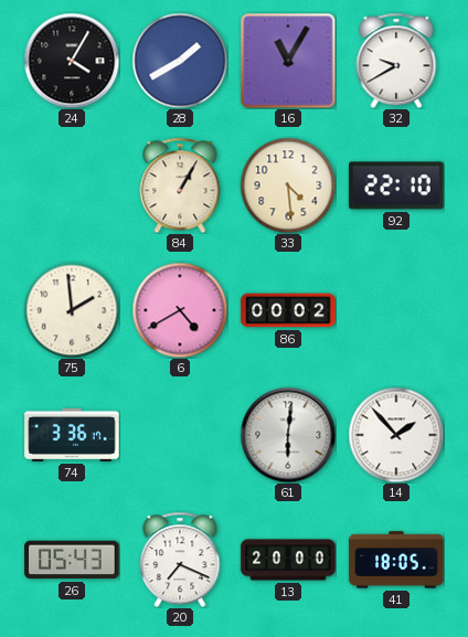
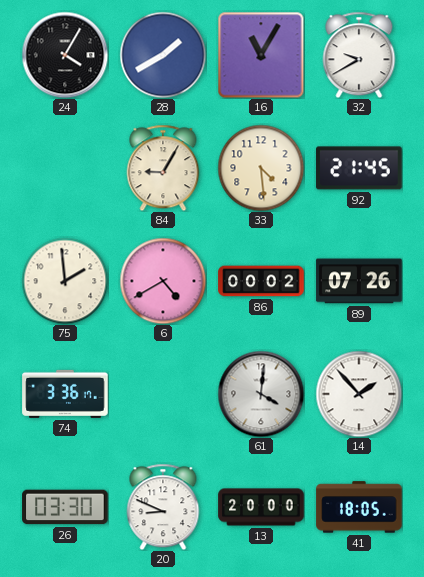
84: 1:05 -> 9:05
92: 22:10 -> 21:45
89: none -> 07:26
61: 6:01 -> 4:01
26: 05:43 -> 03:30
20: 7:19 -> 8:49
